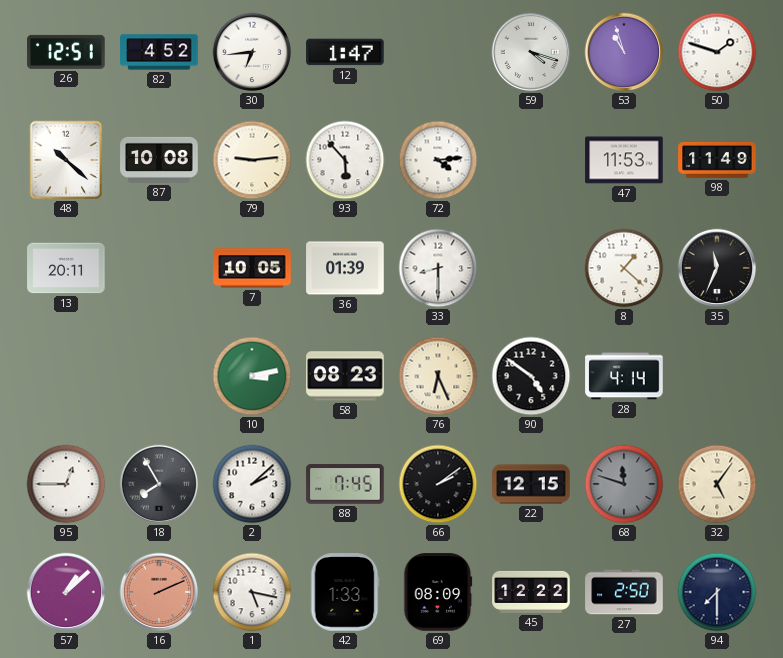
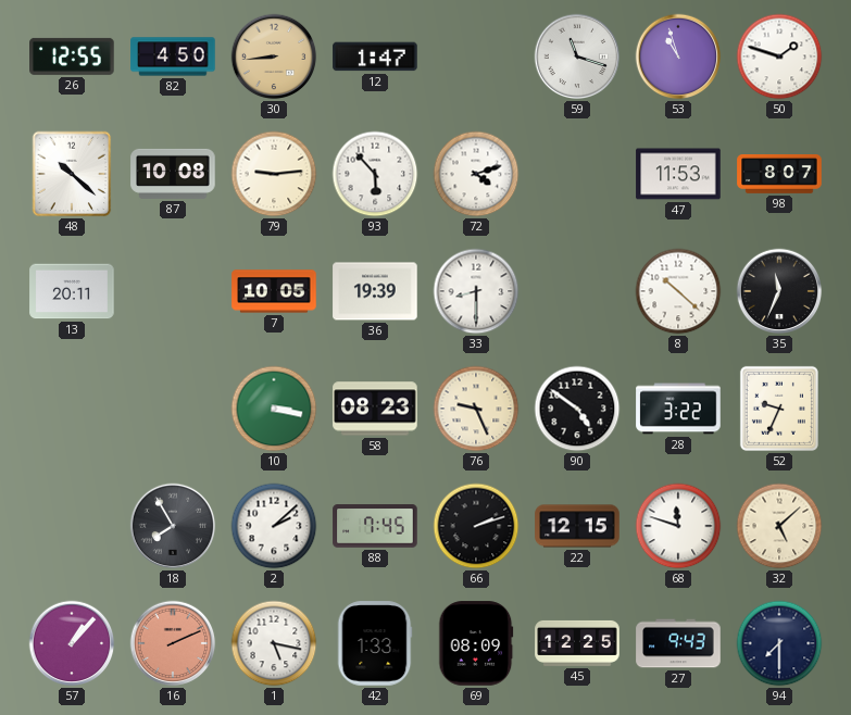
26: 12:51 -> 12:55
82: 4:52 -> 4:50
30: 6:44 -> 8:44
30 dial: white -> champagne
59: 4:18 -> 11:18
72: 4:14 -> 4:12
98: 11:49 -> 8:07
36: 01:39 -> 19:39
8: 1:22 -> 10:22
10: 3:13 -> 3:17
76: 6:26 -> 9:26
28: 4:14 -> 3:22
52: none -> 9:34
95: 12:45 -> none
66: 2:09 -> 2:12
68 dial: grey -> white
32: 5:06 -> 5:08
57: 1:08 -> 1:07
45: 12:22 -> 12:25
27: 2:50 -> 9:43
